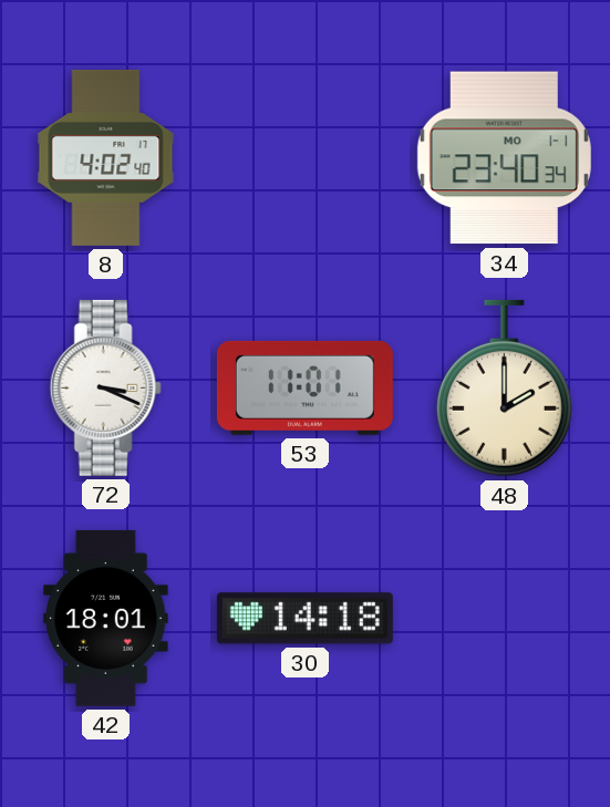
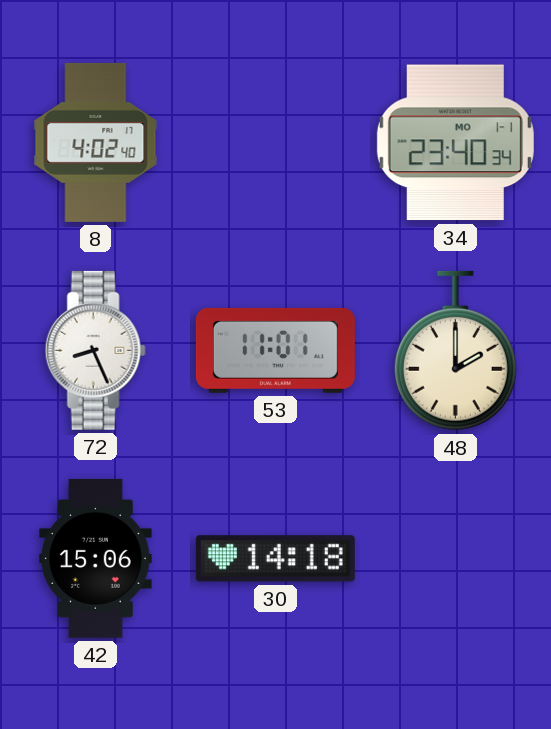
72: 3:19 -> 8:26
42: 18:01 -> 15:06
